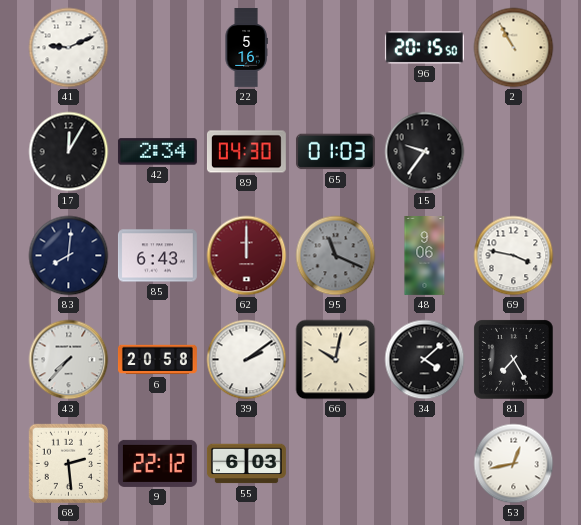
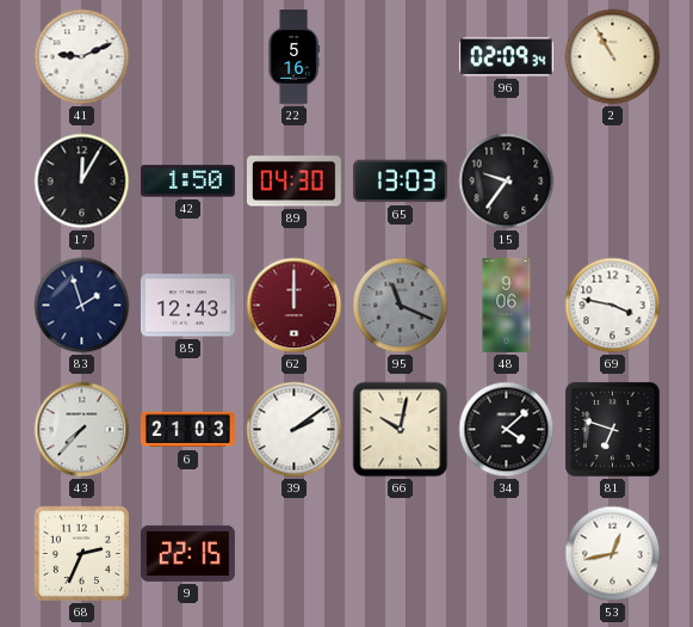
96: 20:15 -> 02:09
42: 2:34 -> 1:50
65: 01:03 -> 13:03
83: 8:01 -> 1:57
85: 6:43 -> 12:43
6: 20:58 -> 21:03
81: 7:25 -> 6:48
68: 2:29 -> 2:34
9: 22:12 -> 22:15
55: 6:03 -> none
